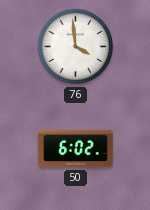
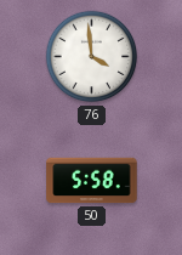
50: 6:02 -> 5:58
